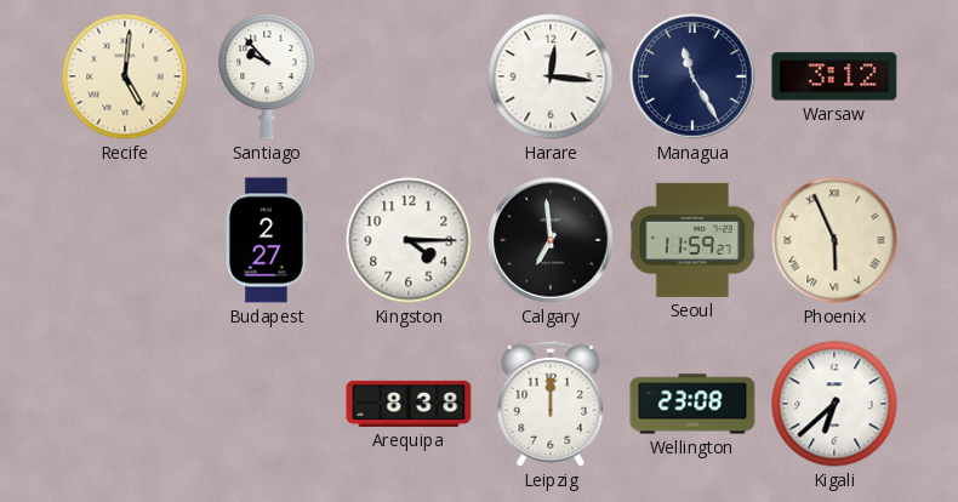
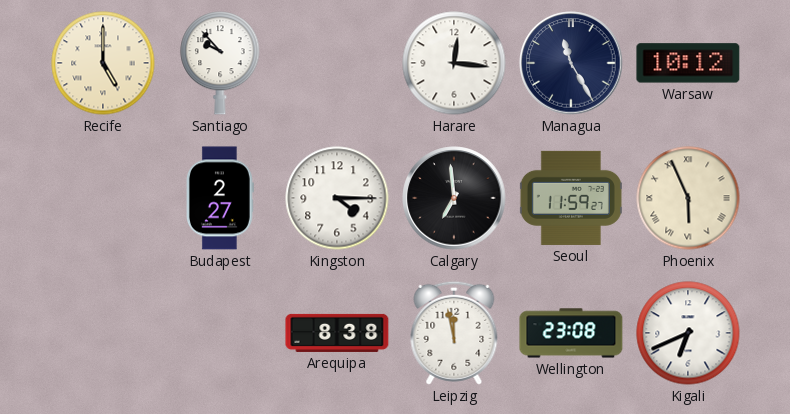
Recife: 5:01 -> 5:00
Warsaw: 3:12 -> 10:12
Leipzig: 12:00 -> 11:58
Kigali: 6:38 -> 6:41
